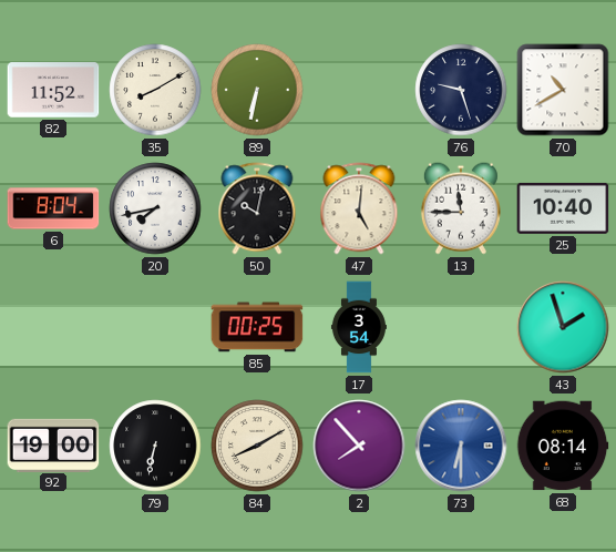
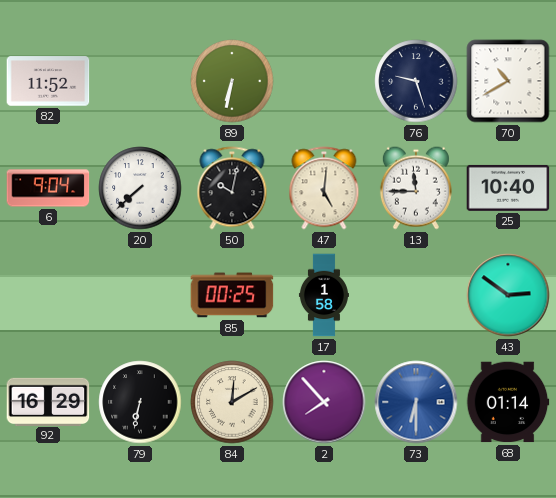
35: 8:10 -> none
6: 8:04 -> 9:04
20: 7:43 -> 7:38
17: 3:54 -> 1:58
43: 1:57 -> 2:51
92: 19:00 -> 16:29
84: 8:10 -> 12:10
68: 08:14 -> 01:14
